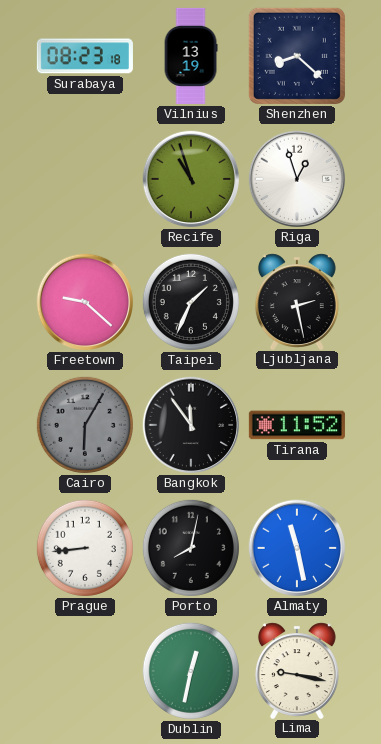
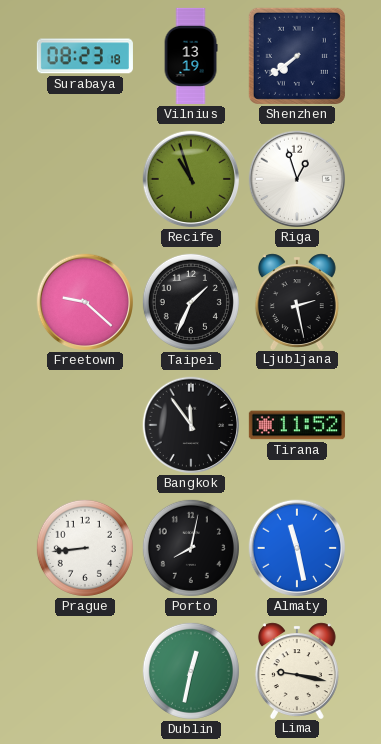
Shenzhen: 8:22 -> 7:39
Cairo: 6:05 -> none
